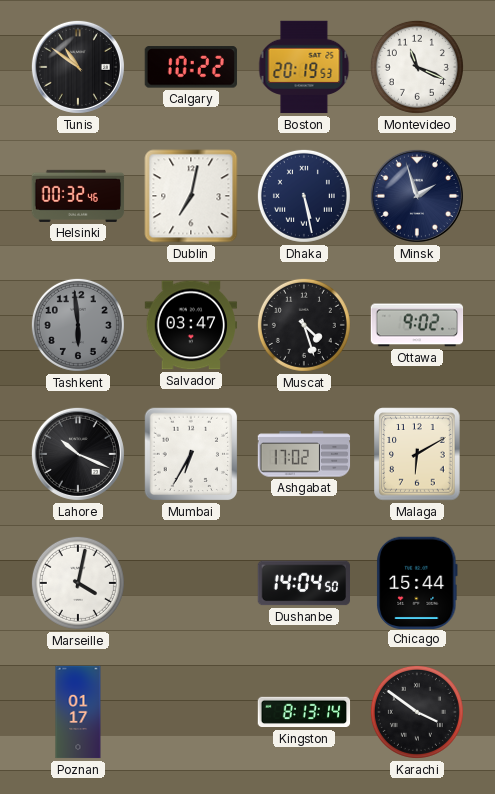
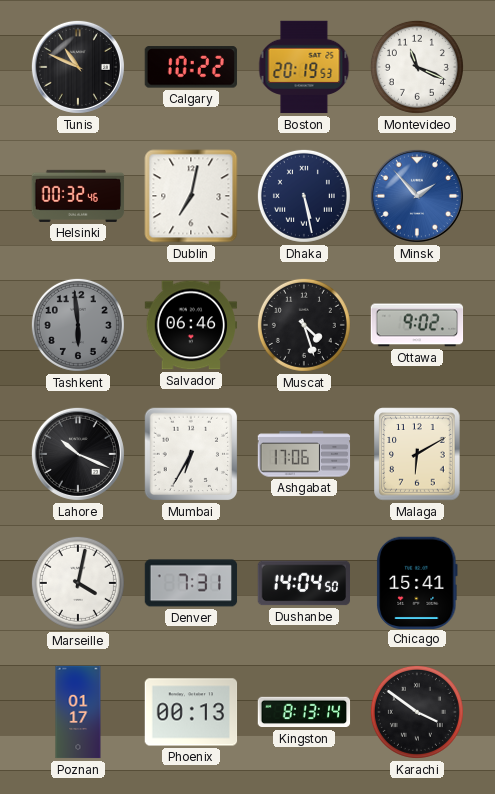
Tunis: 10:51 -> 10:49
Minsk: 1:57 -> 1:53
Minsk dial: navy -> blue
Salvador: 03:47 -> 06:46
Ashgabat: 17:02 -> 17:06
Denver: none -> 7:31
Chicago: 15:44 -> 15:41
Phoenix: none -> 00:13
